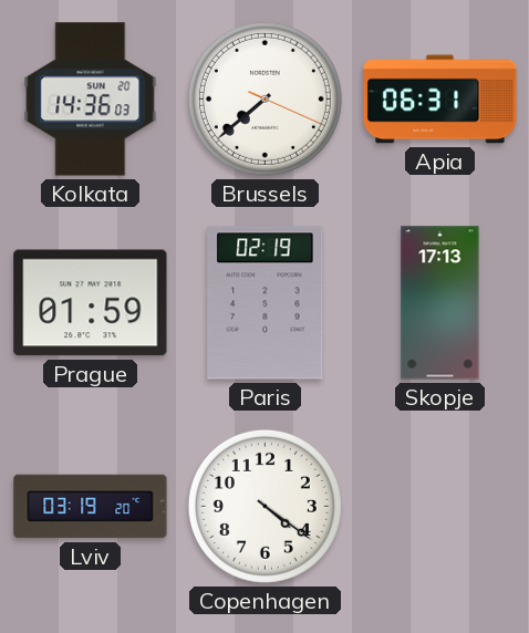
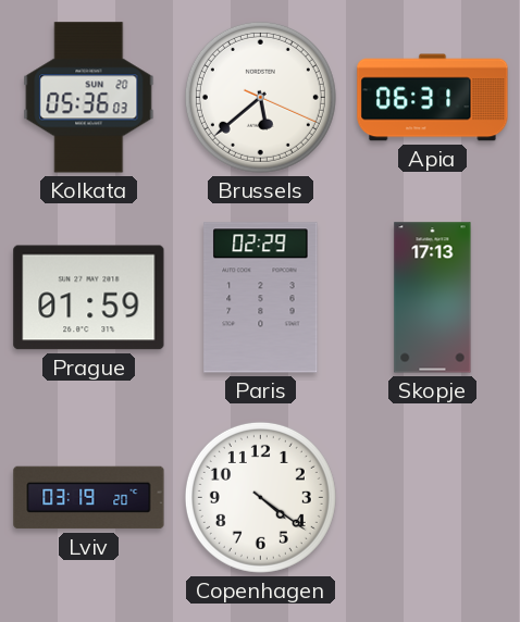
Kolkata: 14:36 -> 05:36
Brussels: 7:38 -> 5:38
Paris: 02:19 -> 02:29
